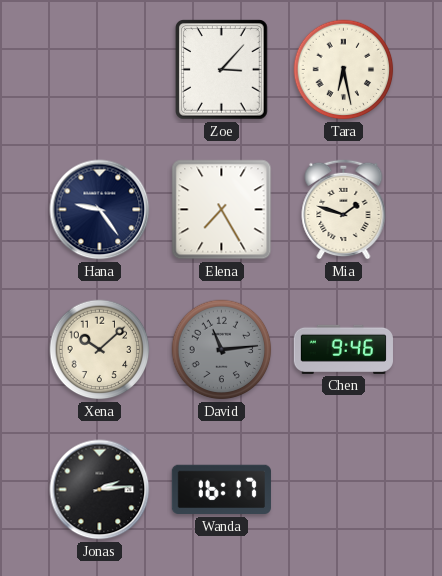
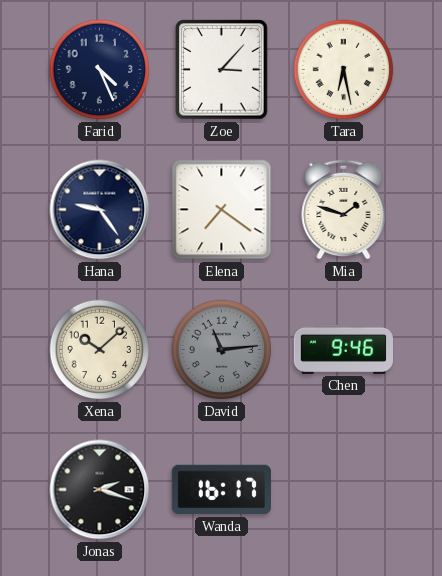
Farid: none -> 4:26
Elena: 7:25 -> 7:21
Jonas: 2:14 -> 2:18
